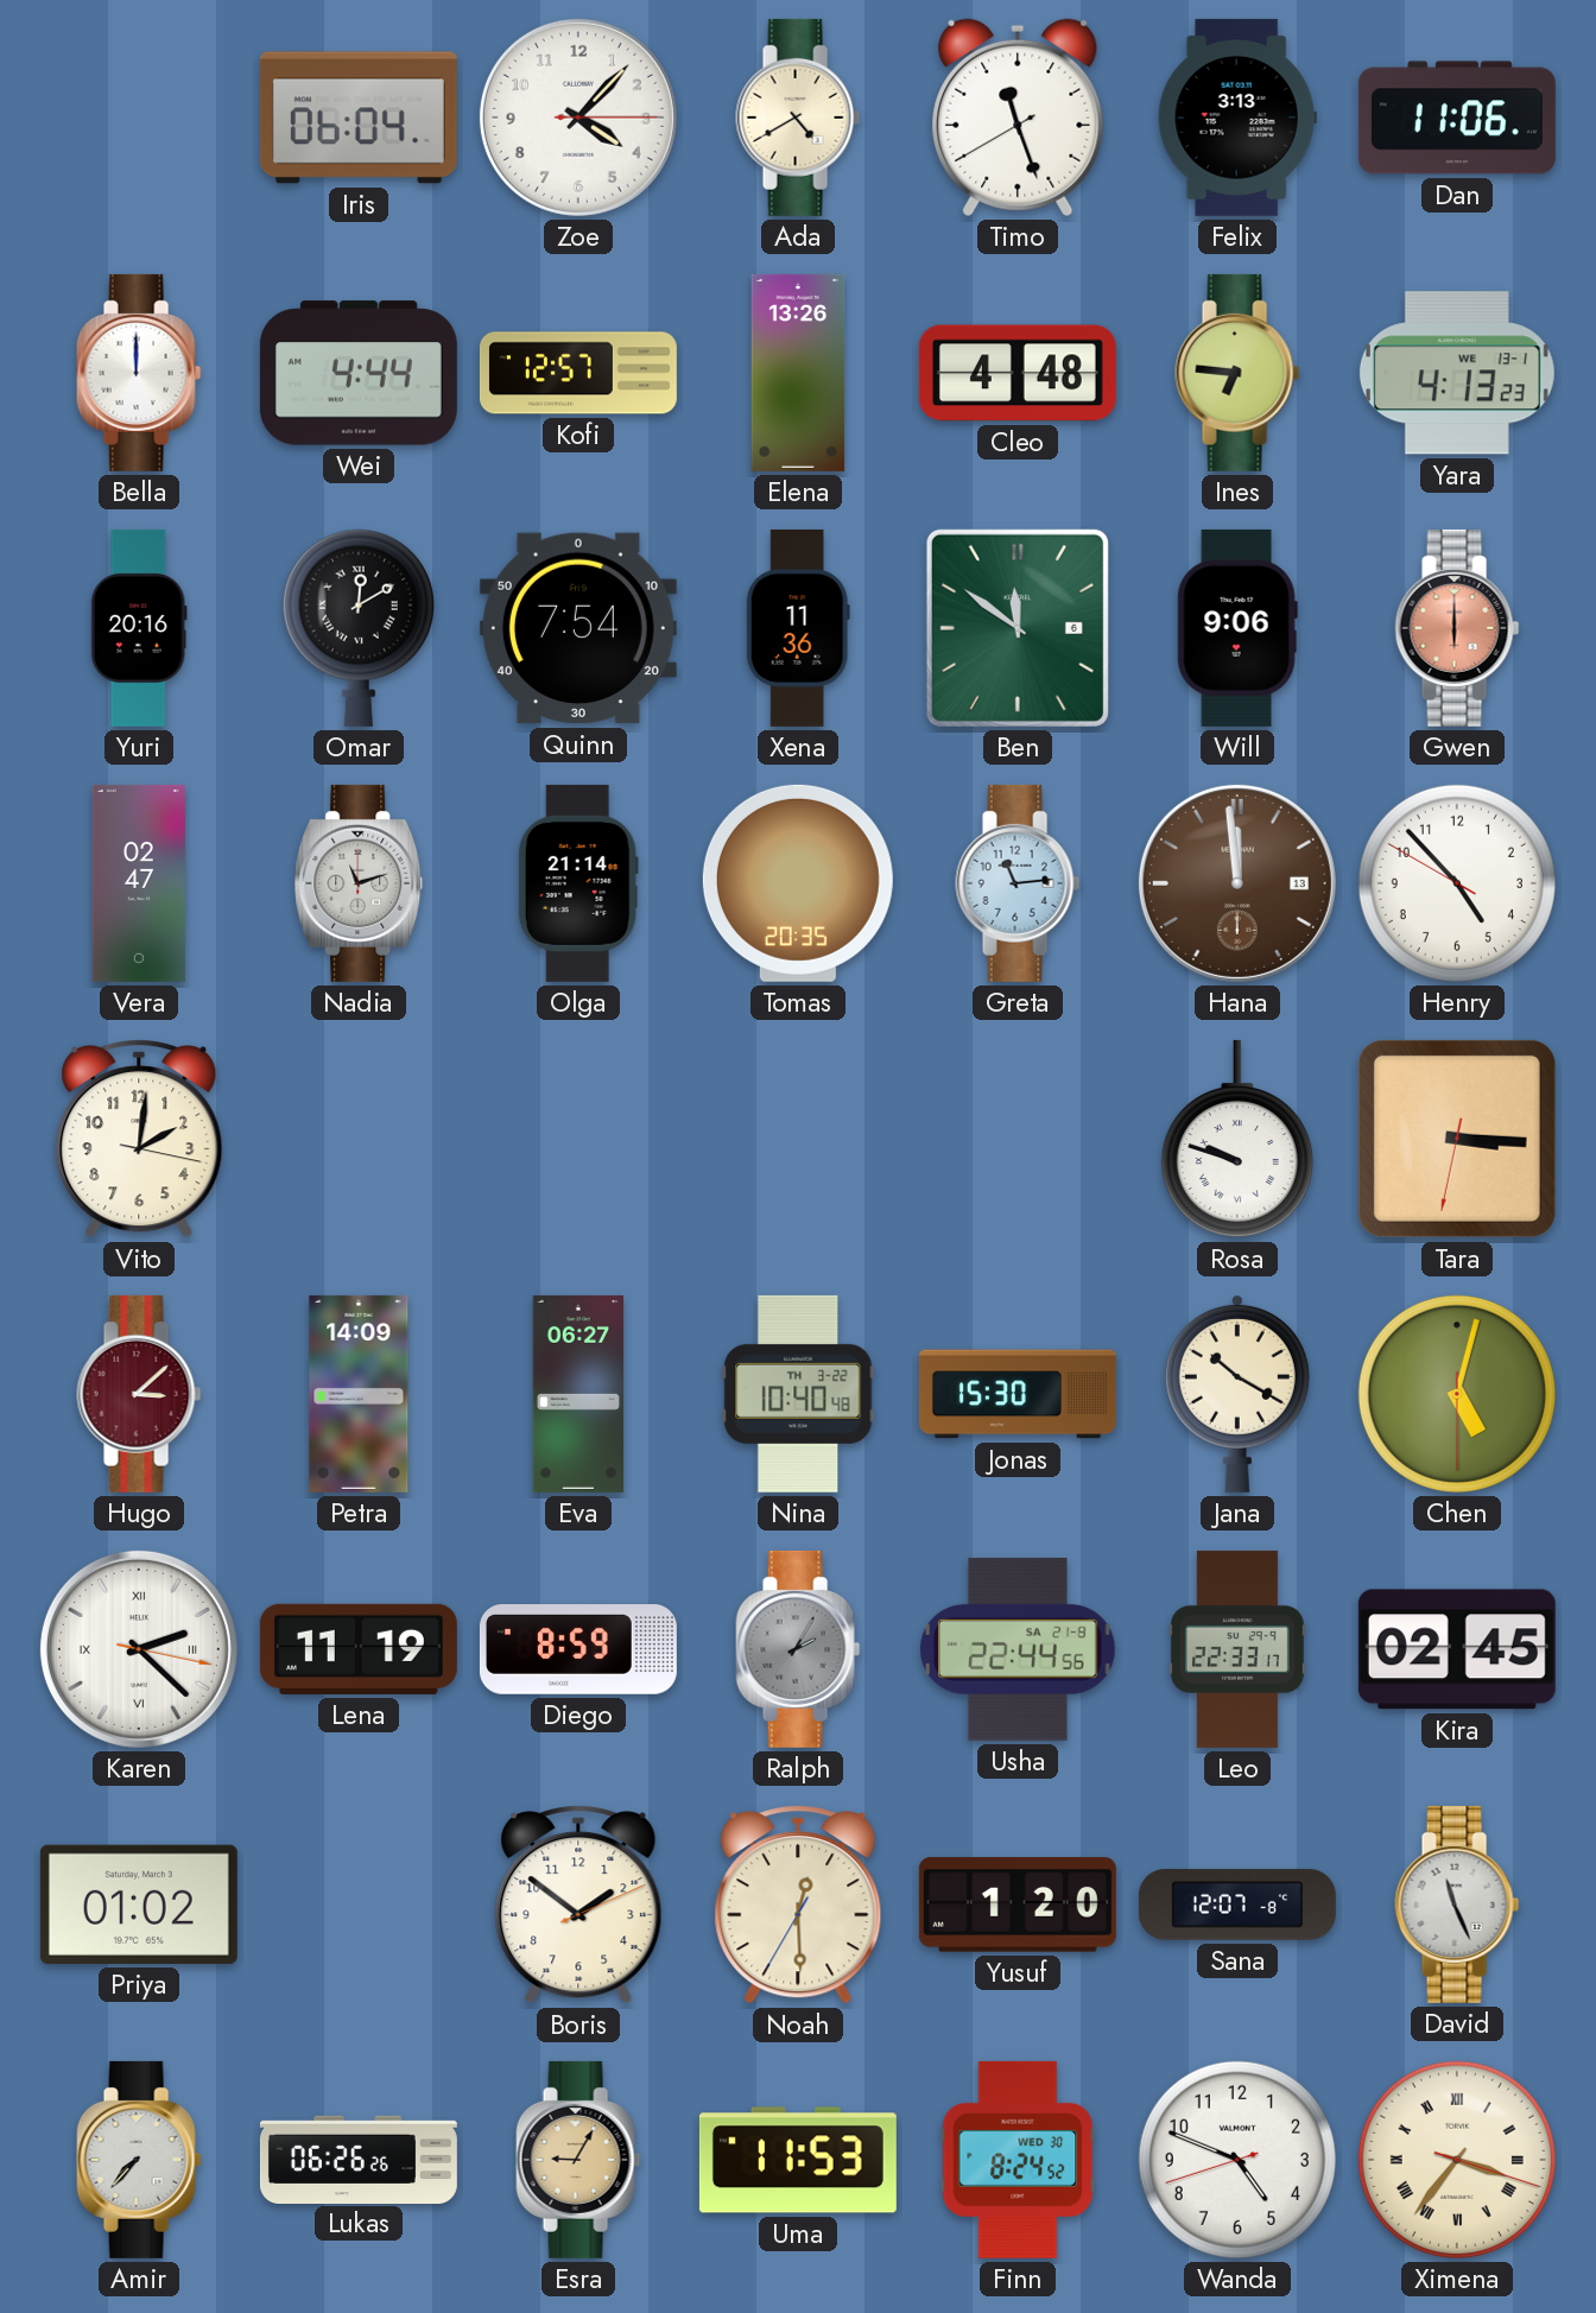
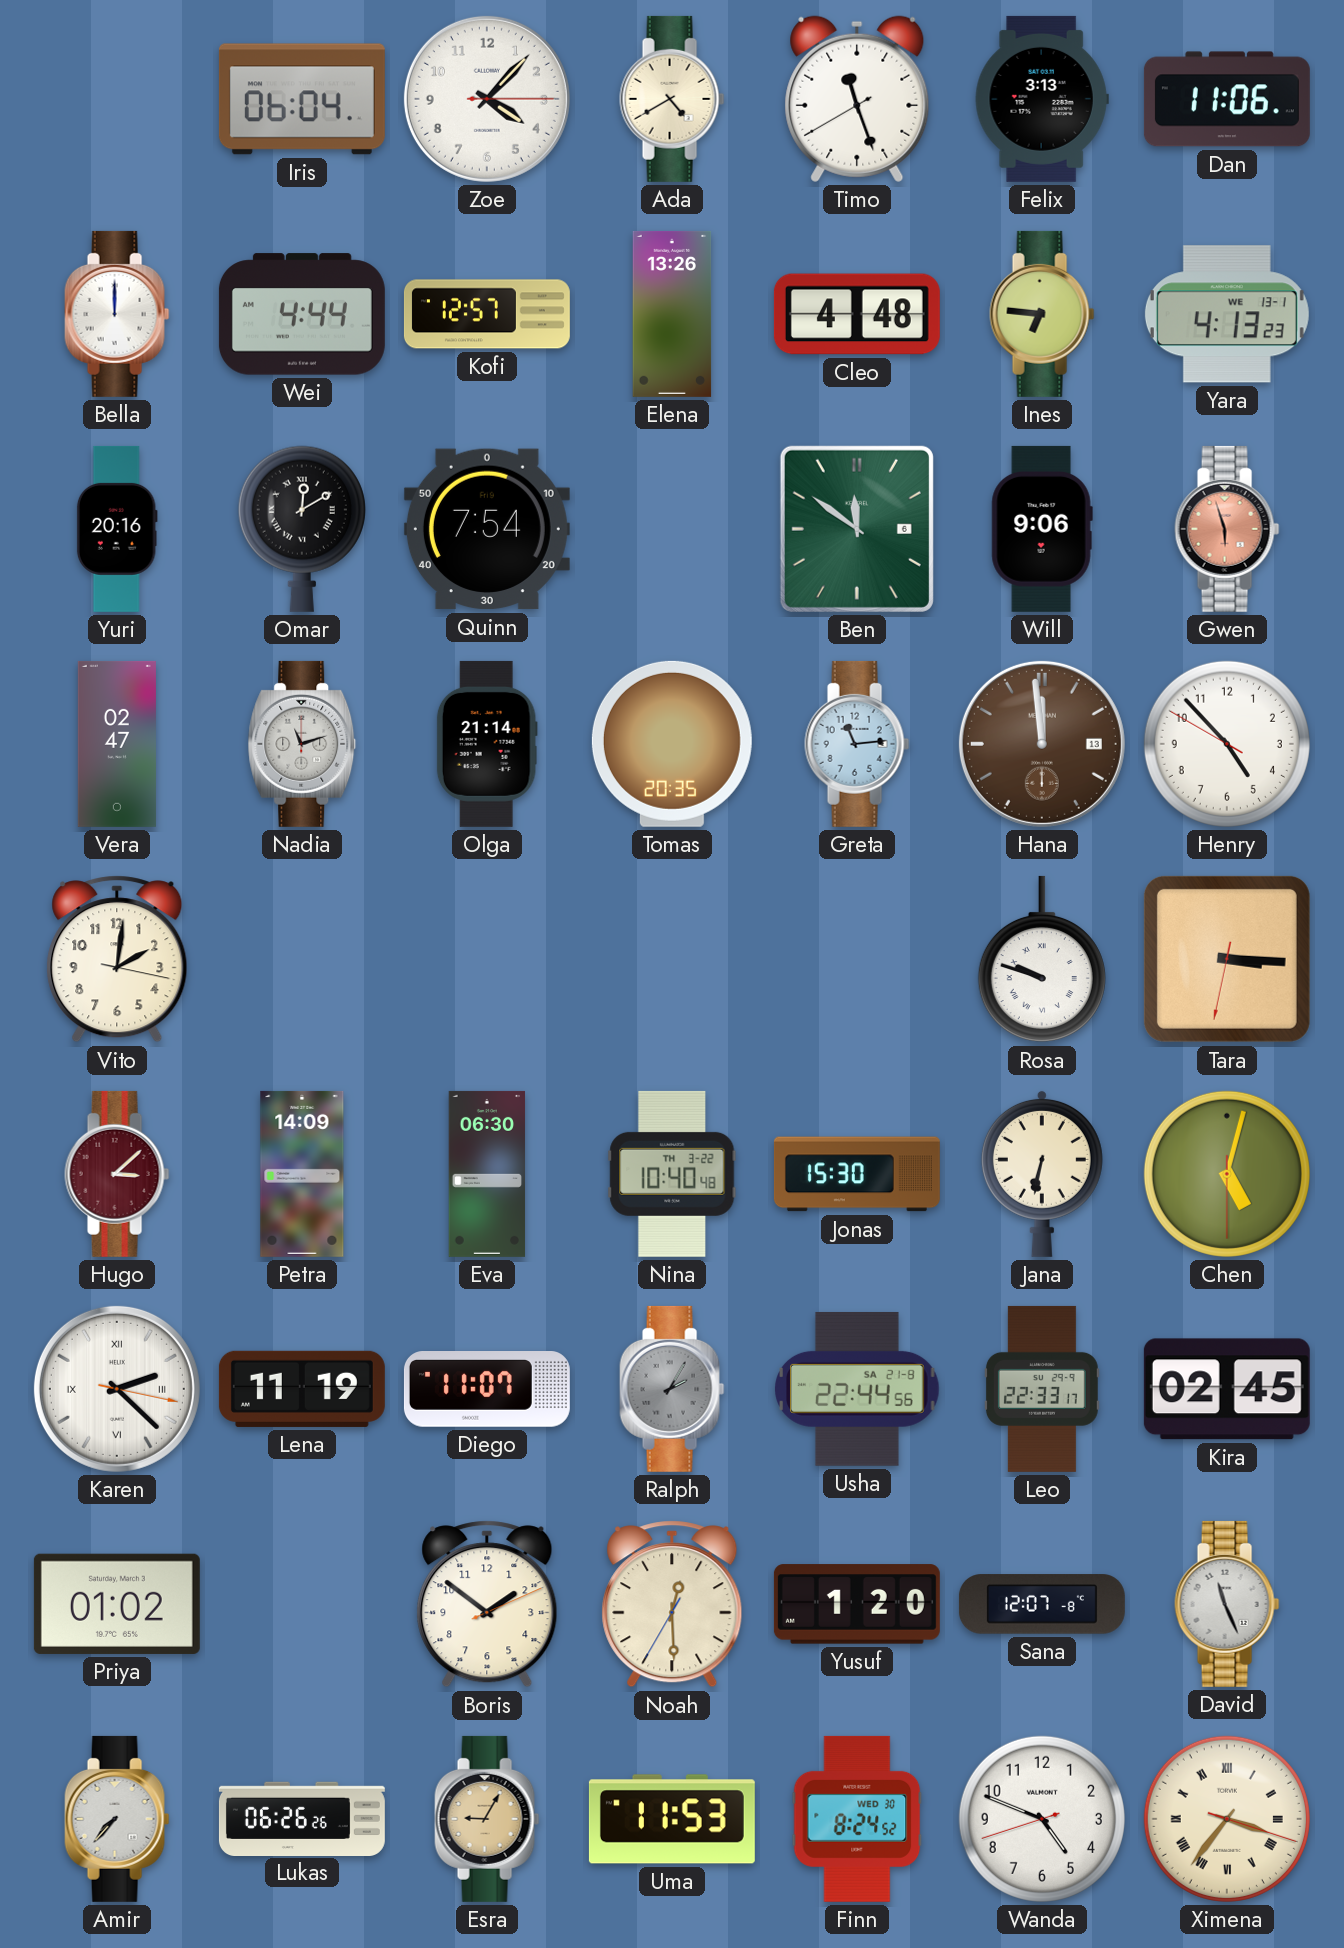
Xena: 11:36 -> none
Gwen: 6:00 -> 5:57
Eva: 06:27 -> 06:30
Jana: 10:20 -> 6:32
Diego: 8:59 -> 11:07
